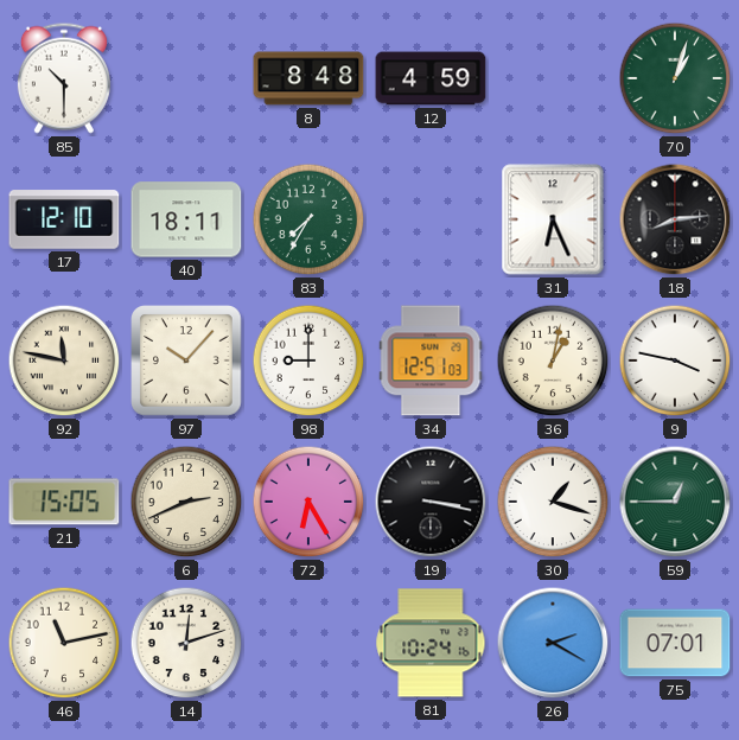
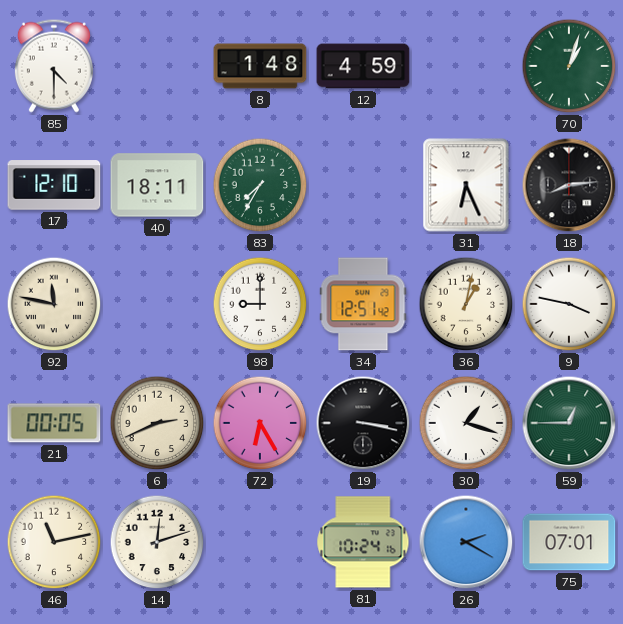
85: 10:30 -> 4:30
8: 8:48 -> 1:48
97: 10:07 -> none
34: 12:51:03 -> 12:51:42
21: 15:05 -> 00:05
